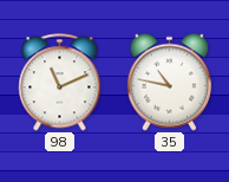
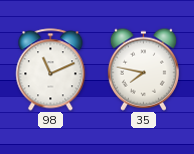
35: 10:47 -> 7:47
